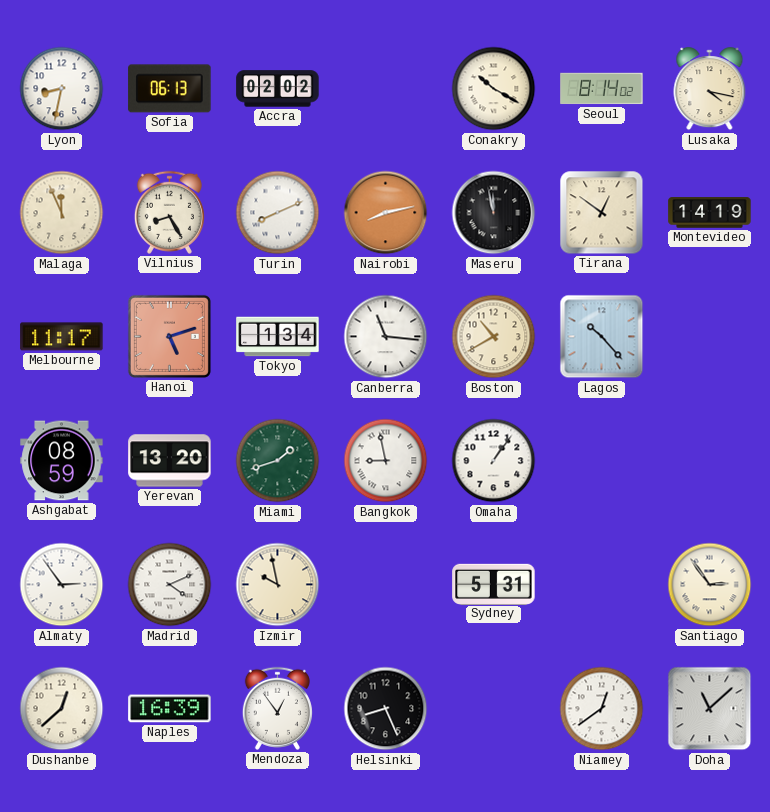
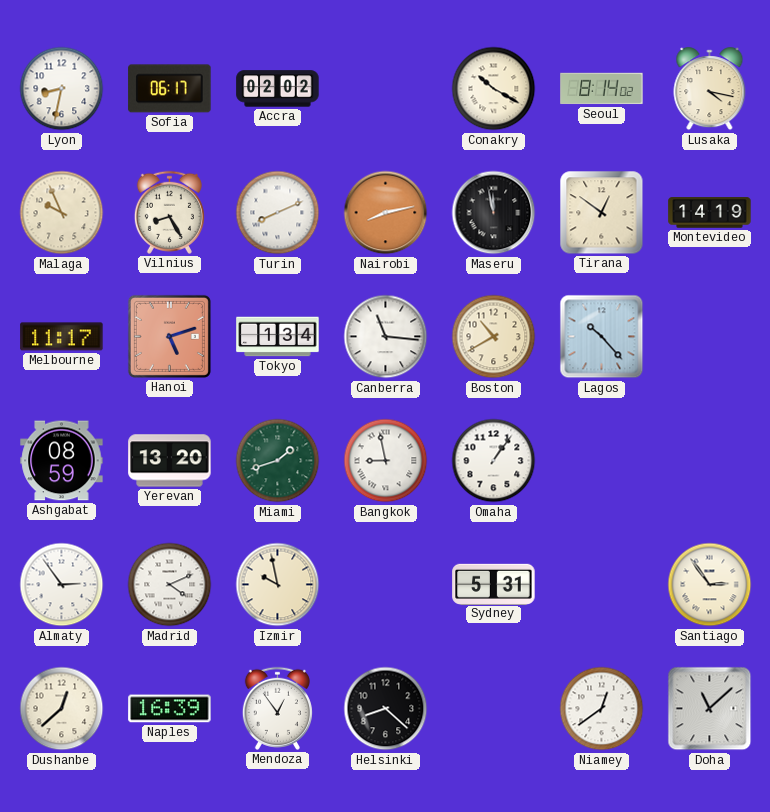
Sofia: 06:13 -> 06:17
Malaga: 11:56 -> 9:56
Helsinki: 8:26 -> 8:22
